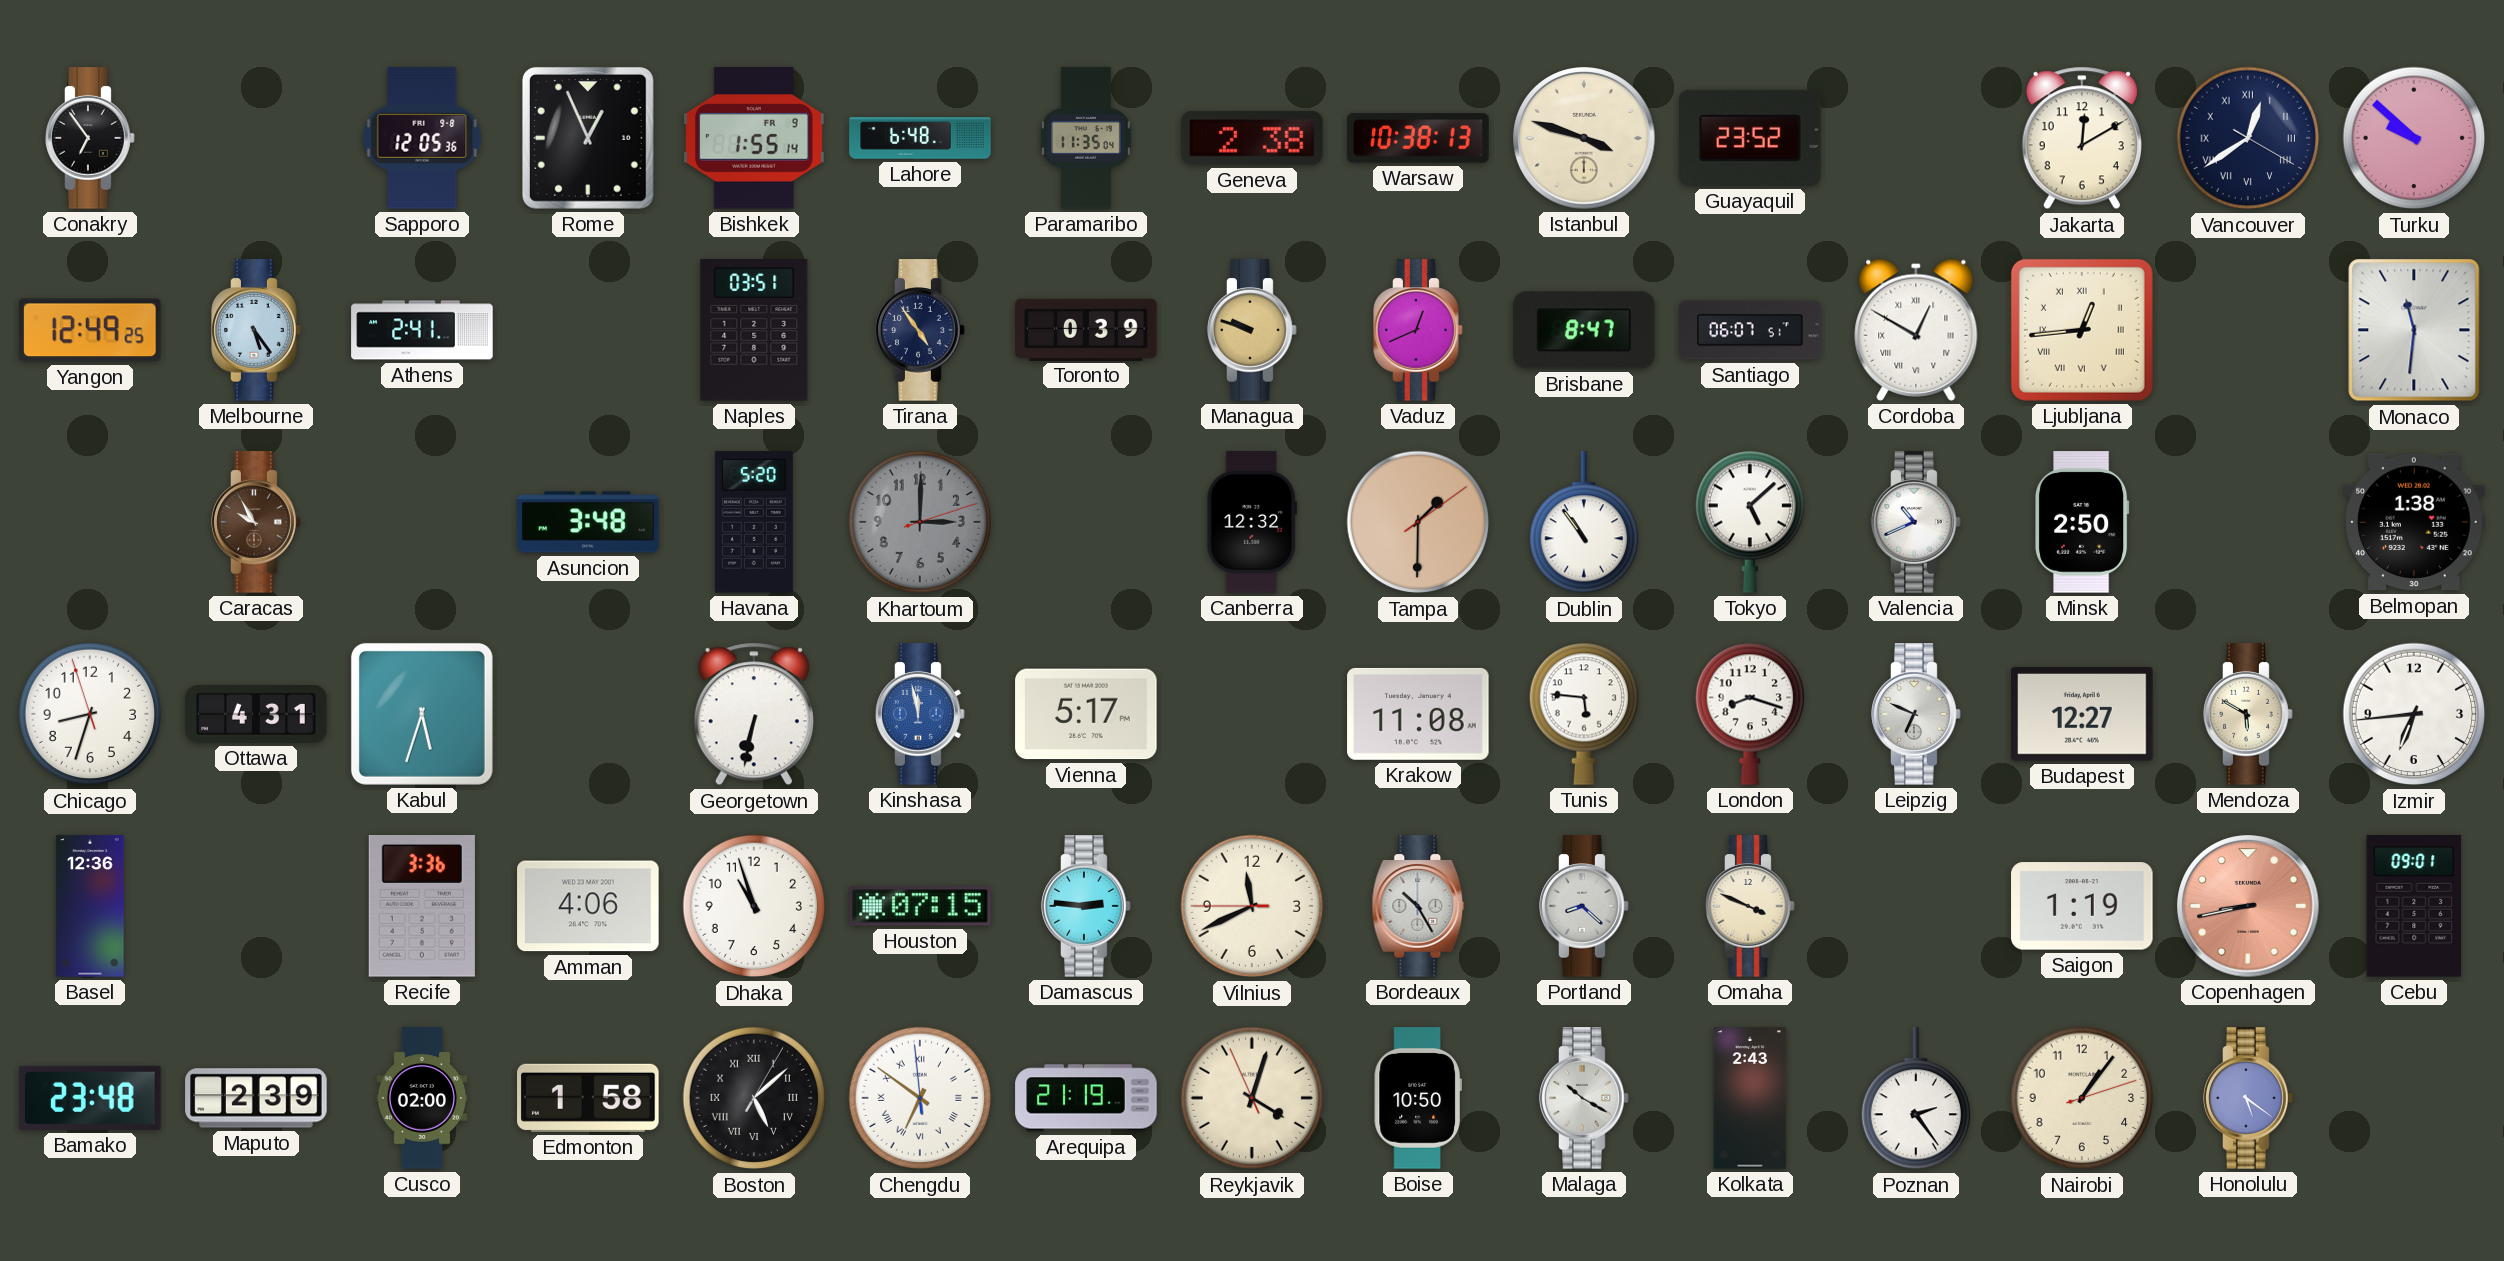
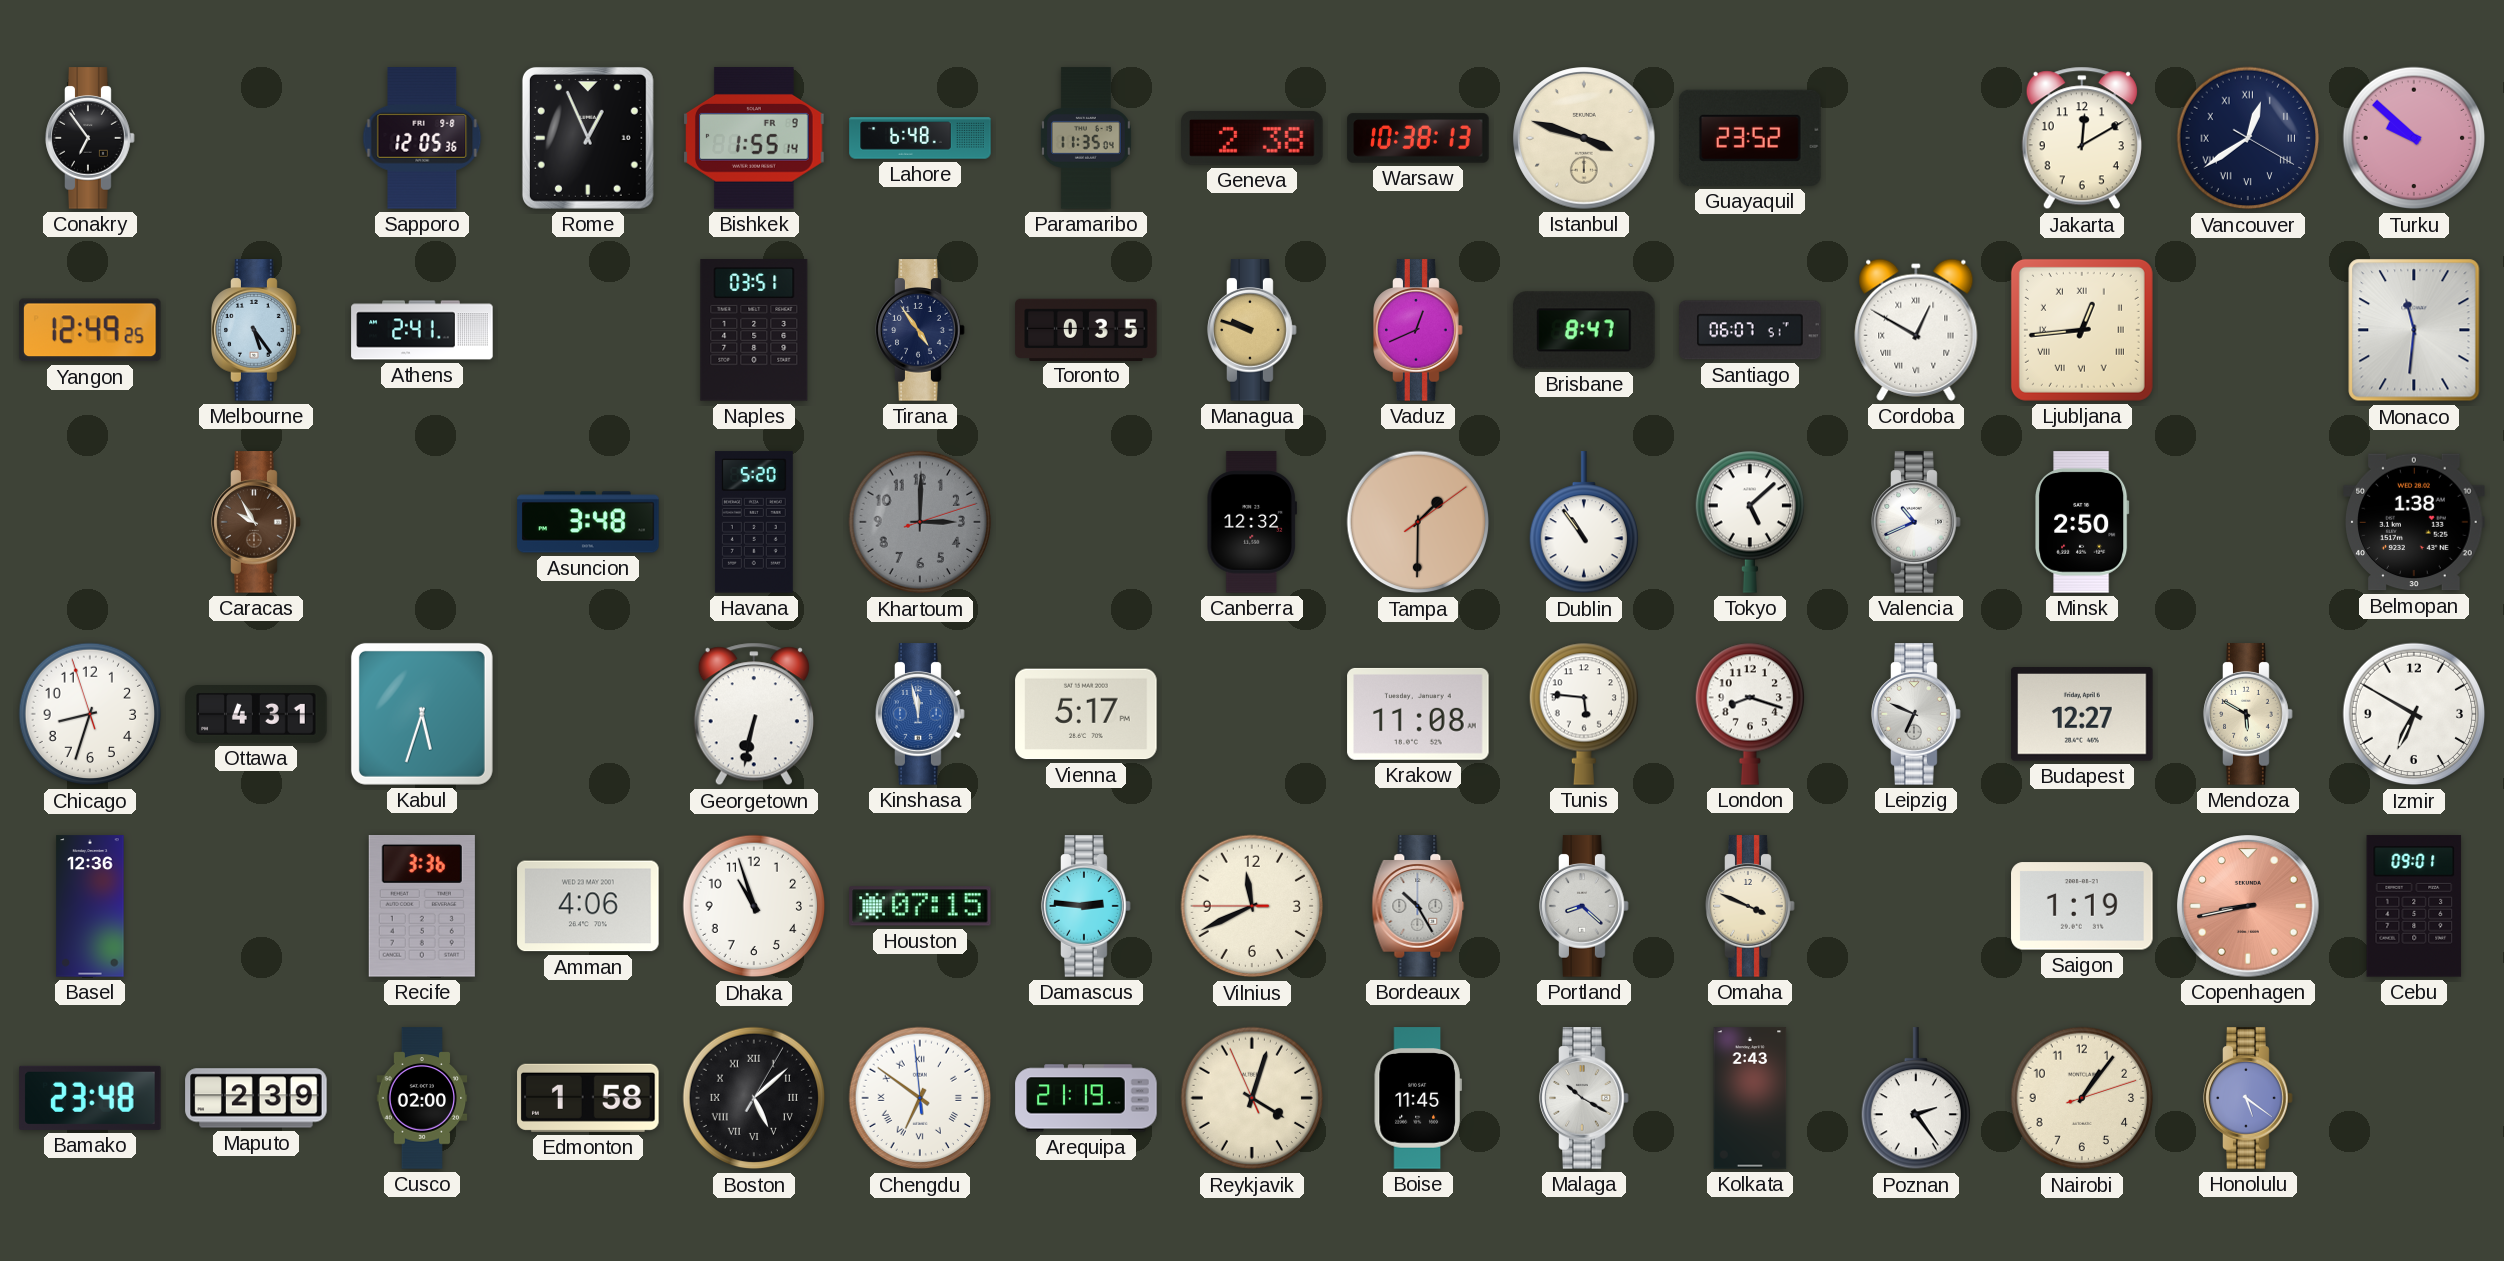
Toronto: 0:39 -> 0:35
Izmir: 6:44 -> 6:50
Boise: 10:50 -> 11:45
